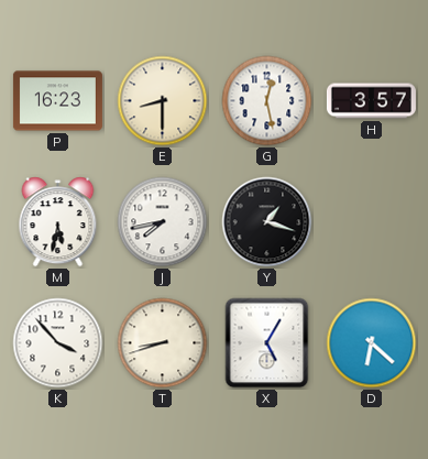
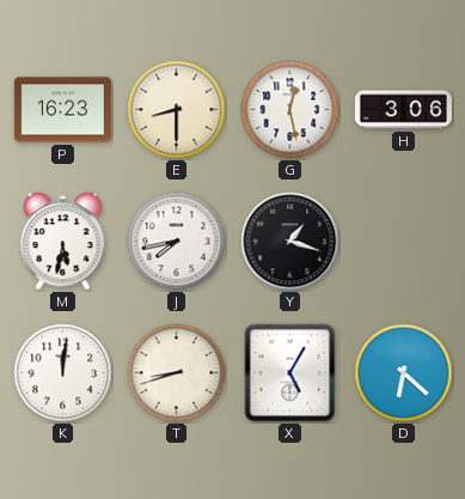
H: 3:57 -> 3:06
K: 3:53 -> 12:01
